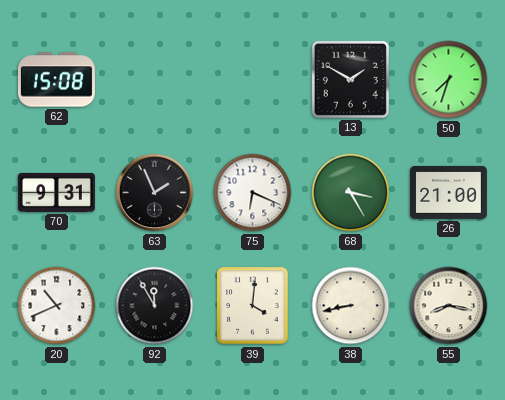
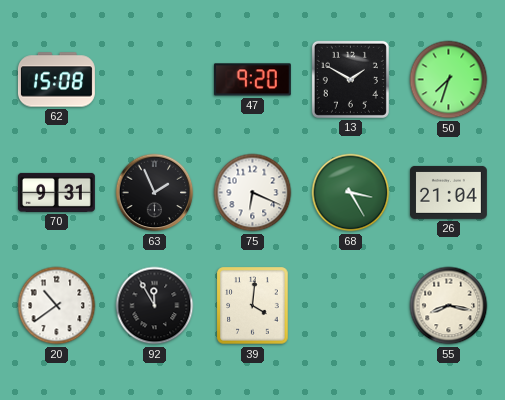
47: none -> 9:20
26: 21:00 -> 21:04
20: 10:41 -> 10:39
38: 8:43 -> none
